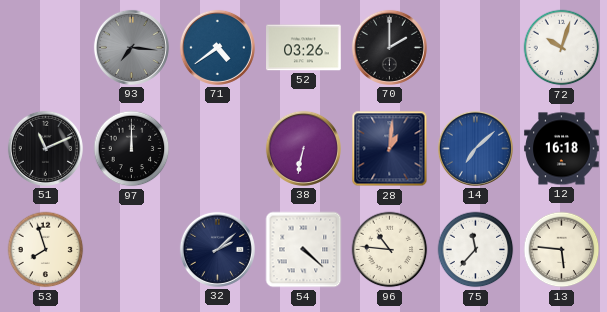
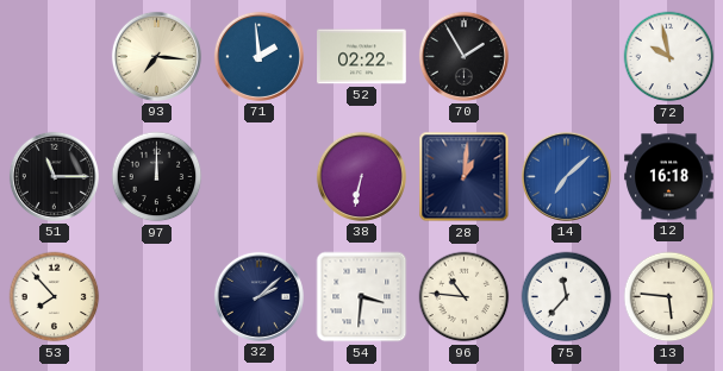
93 dial: grey -> cream
71: 4:39 -> 1:59
52: 03:26 -> 02:22
70: 2:00 -> 1:55
72: 10:03 -> 9:58
51: 11:11 -> 11:15
53: 7:57 -> 7:53
54: 4:22 -> 3:31
